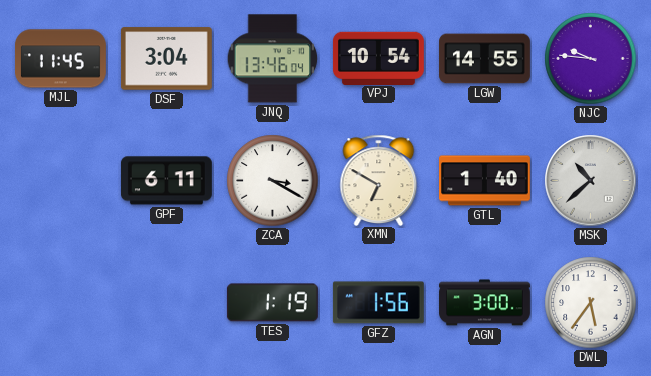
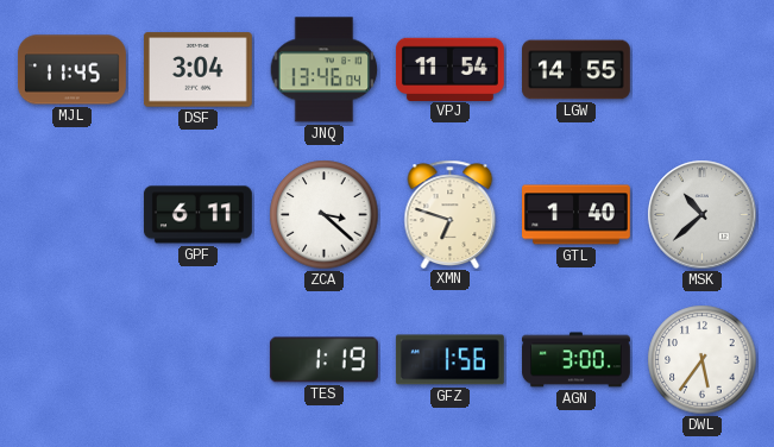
VPJ: 10:54 -> 11:54
NJC: 9:46 -> none
ZCA: 3:20 -> 3:22
XMN: 6:50 -> 6:48
